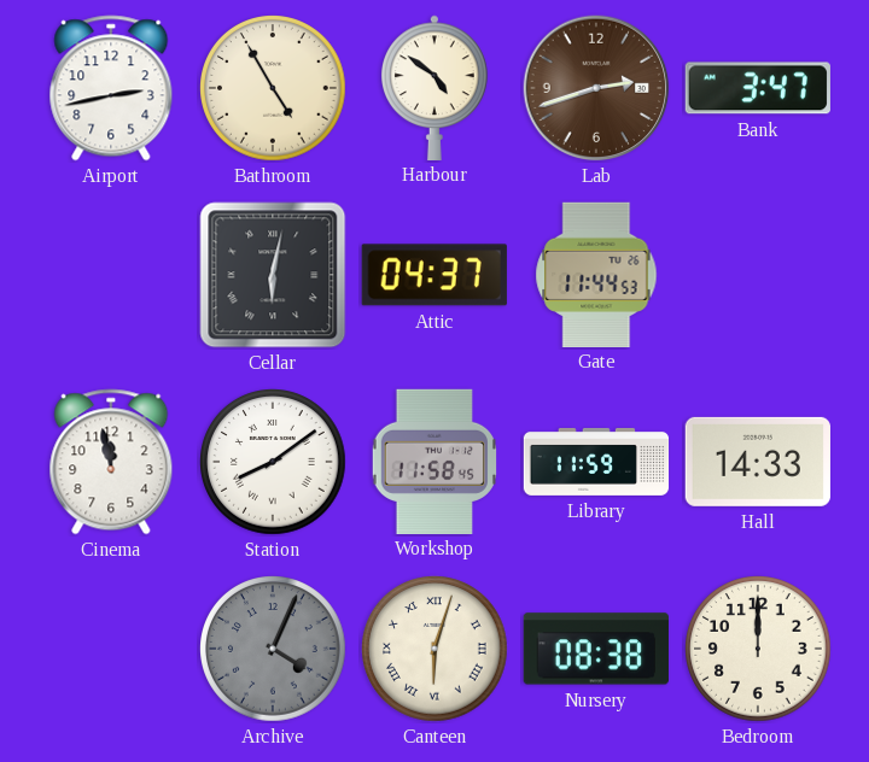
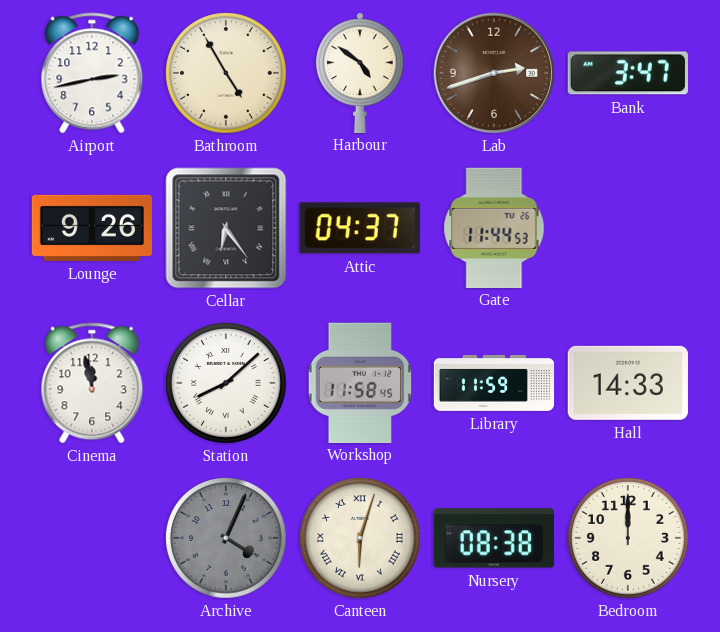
Lounge: none -> 9:26
Cellar: 6:02 -> 6:24
Station: 8:09 -> 8:08
